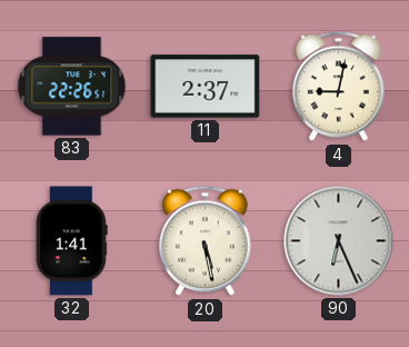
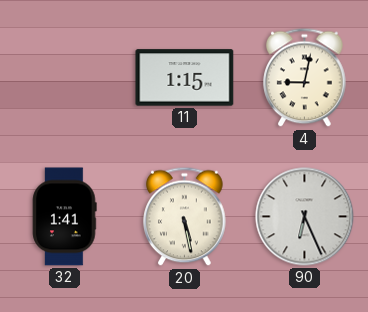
83: 22:26 -> none
11: 2:37 -> 1:15
